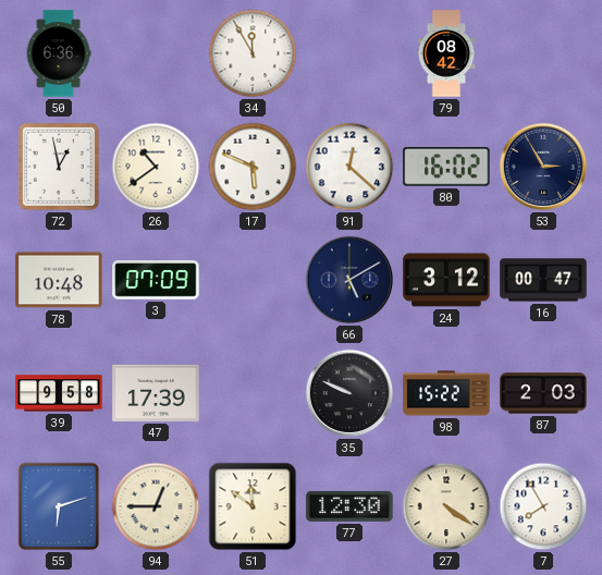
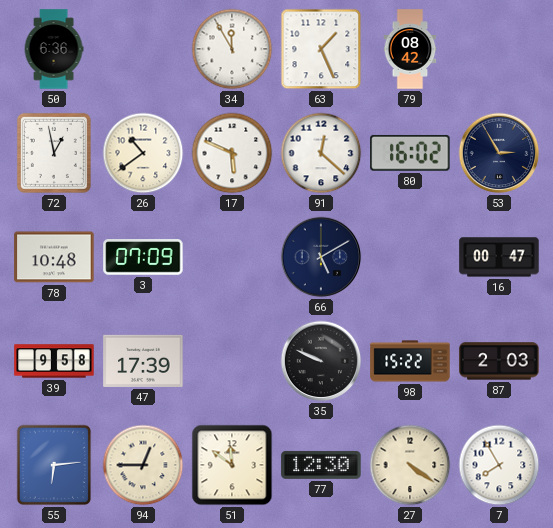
63: none -> 1:26
24: 3:12 -> none
55: 6:12 -> 6:14
